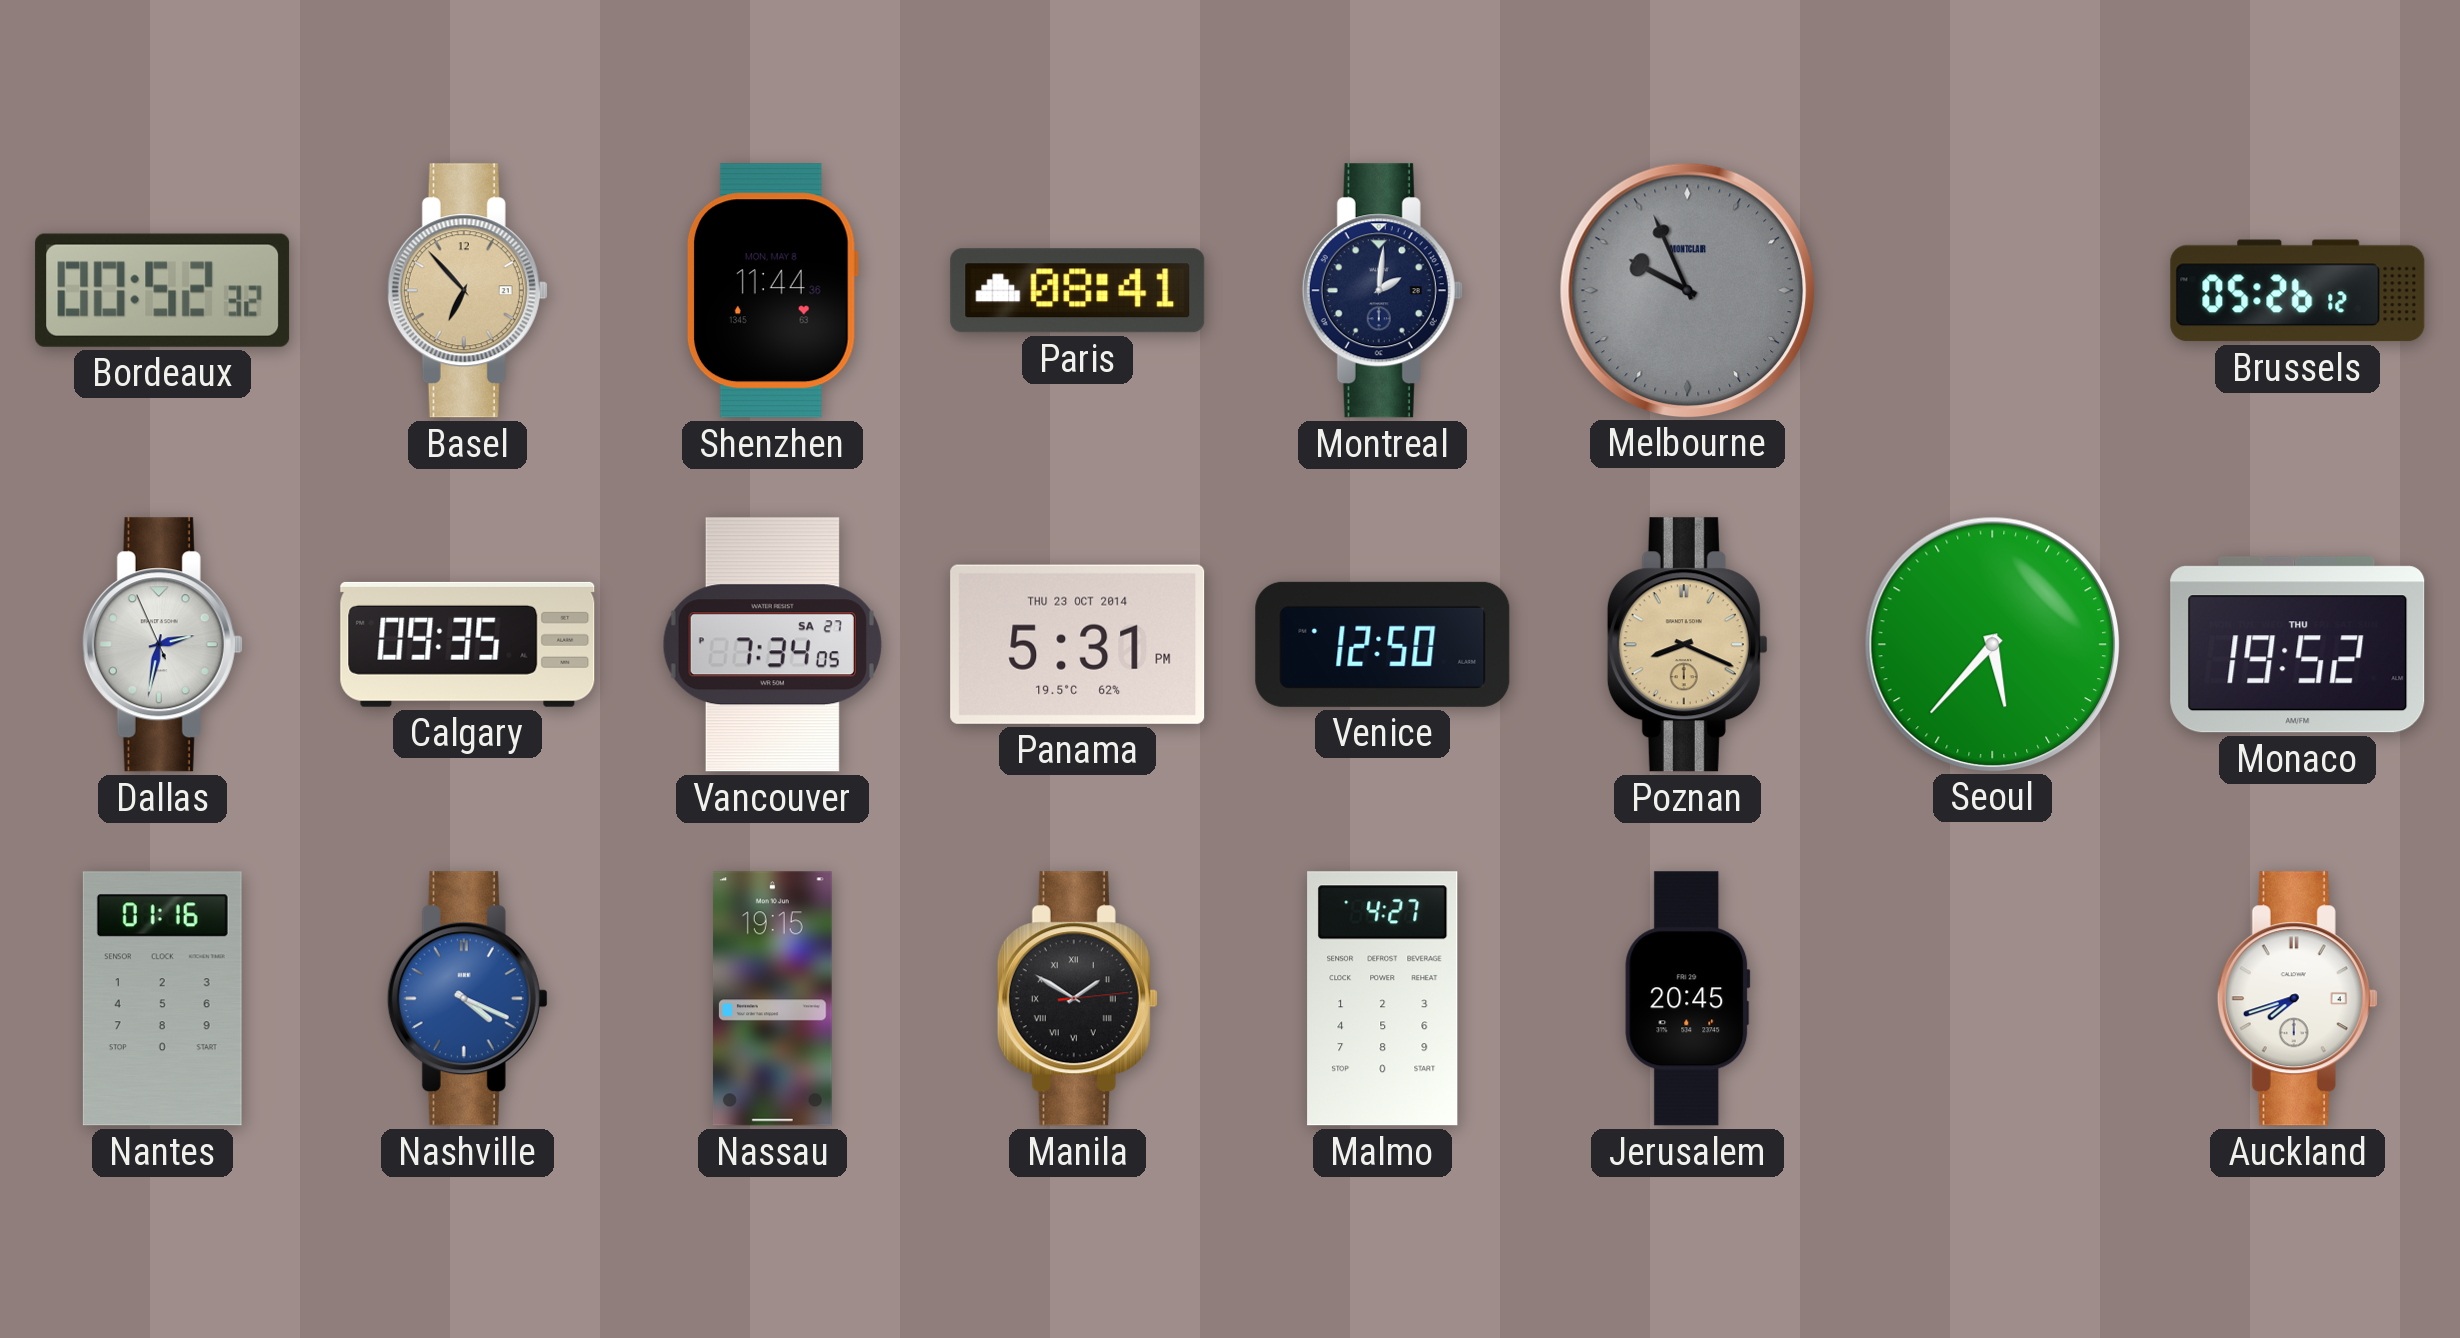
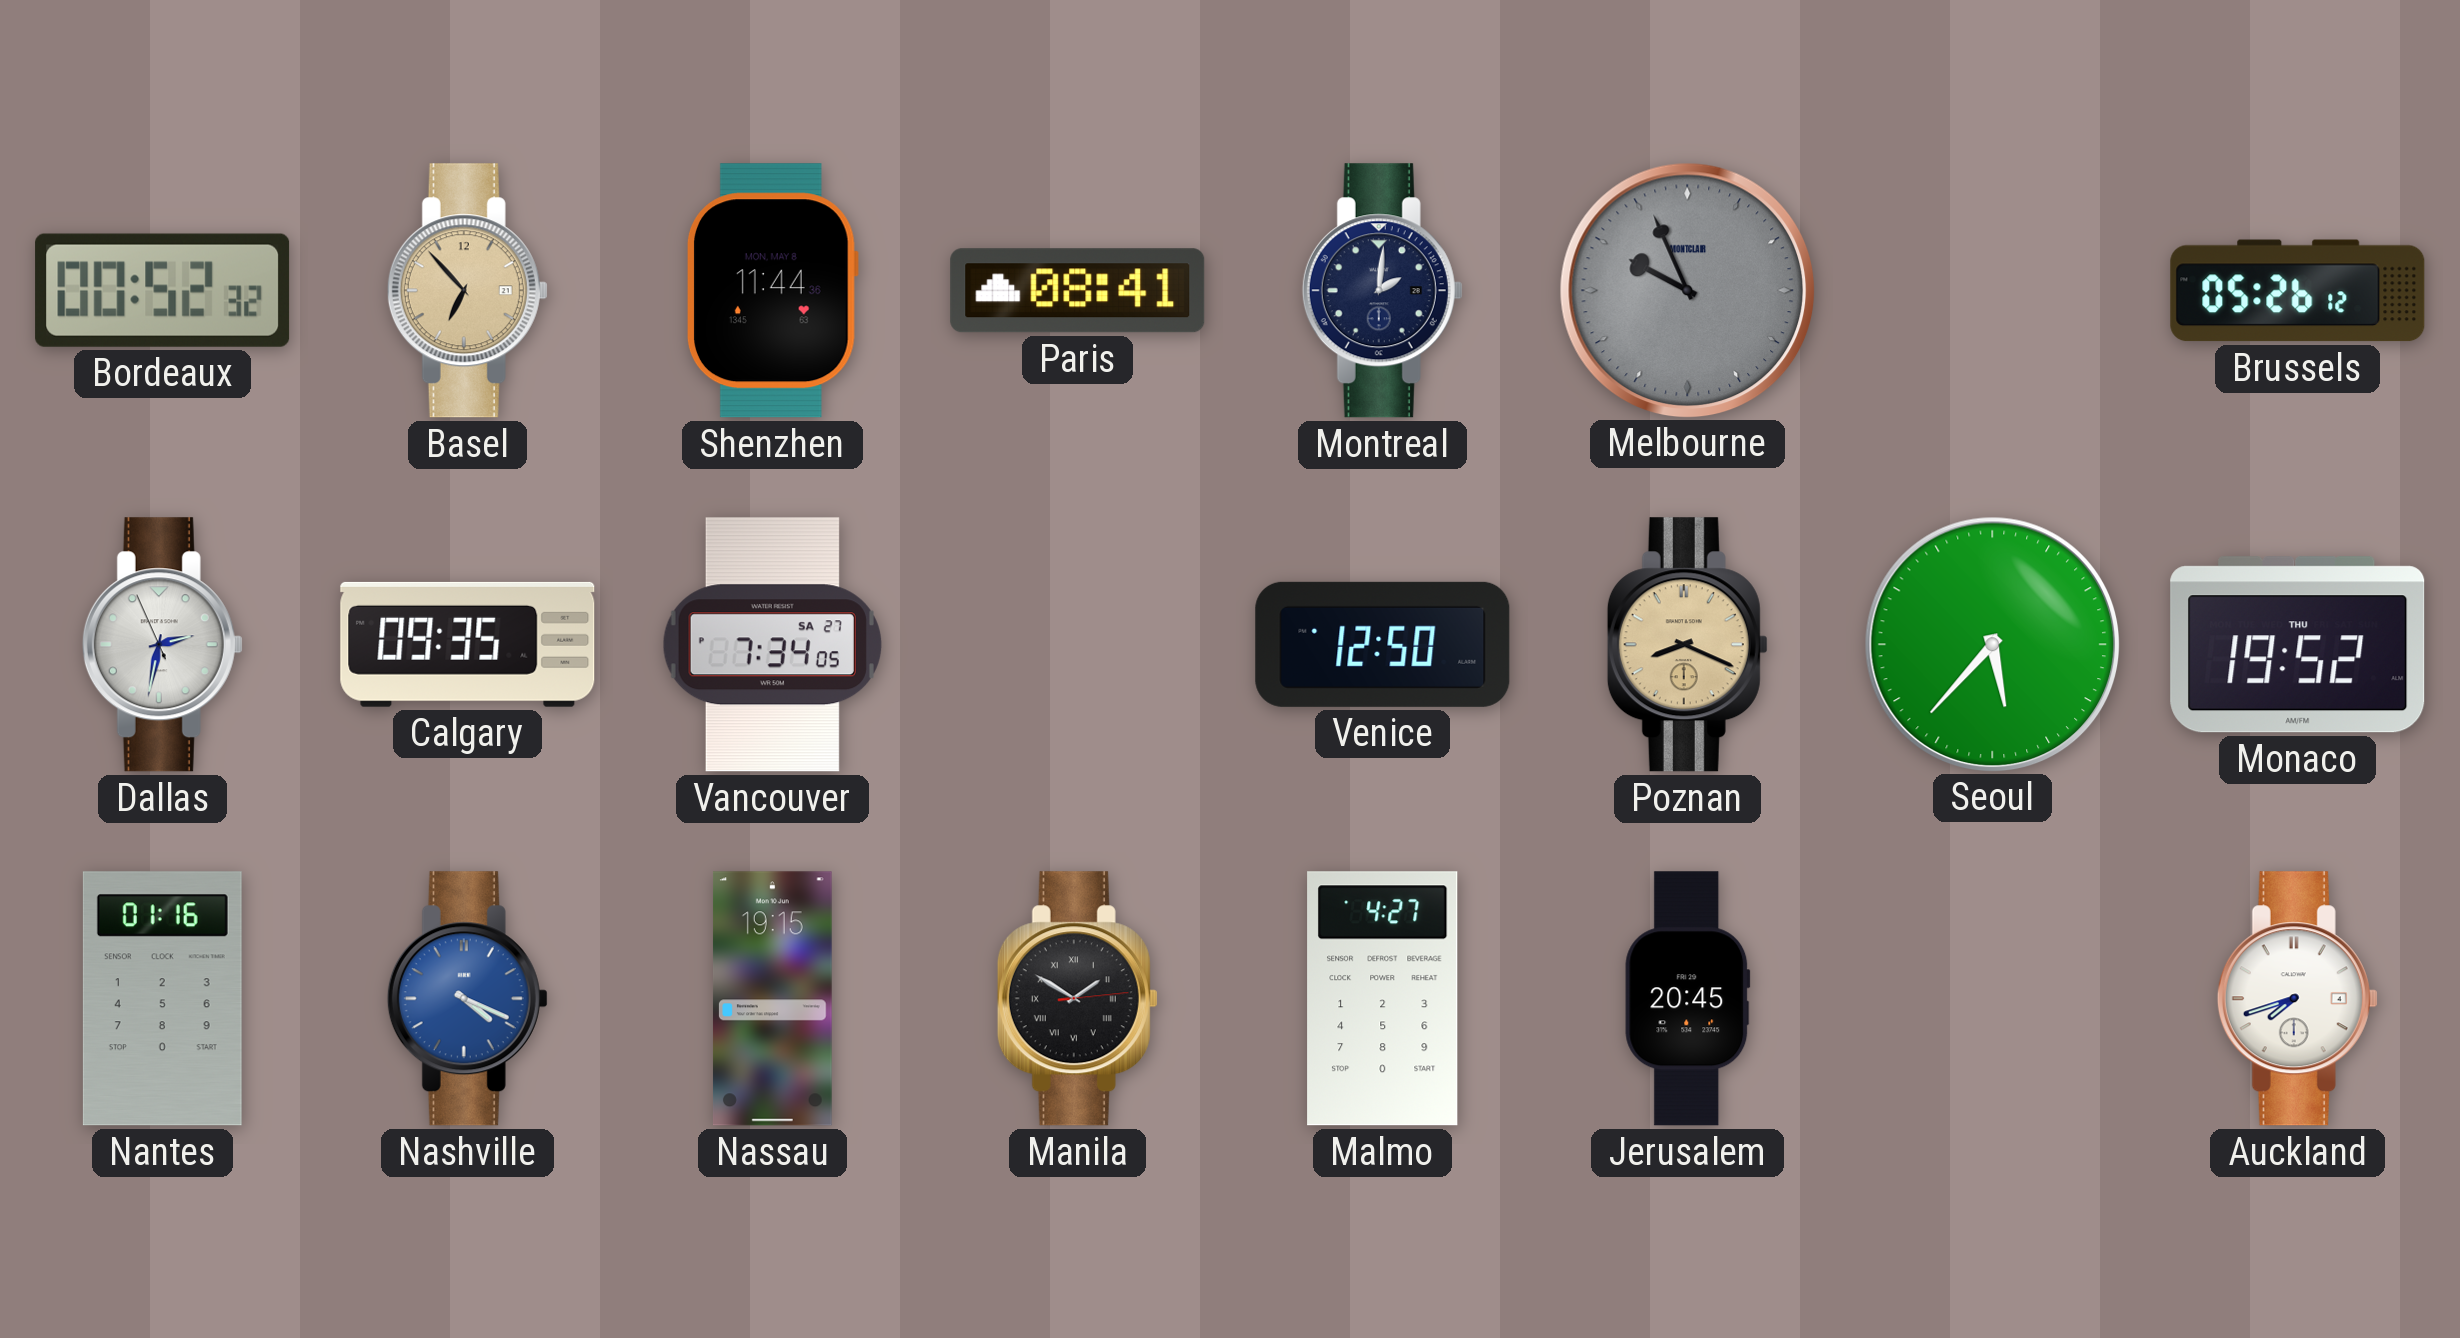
Panama: 5:31 -> none
